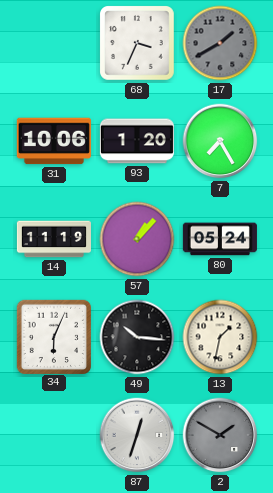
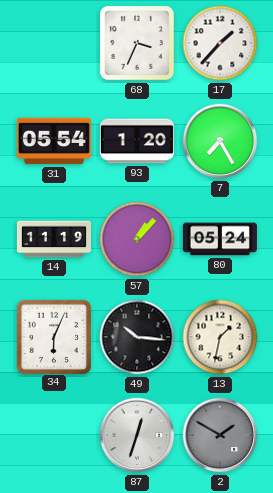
17: 1:40 -> 1:37
17 dial: grey -> white
31: 10:06 -> 05:54
